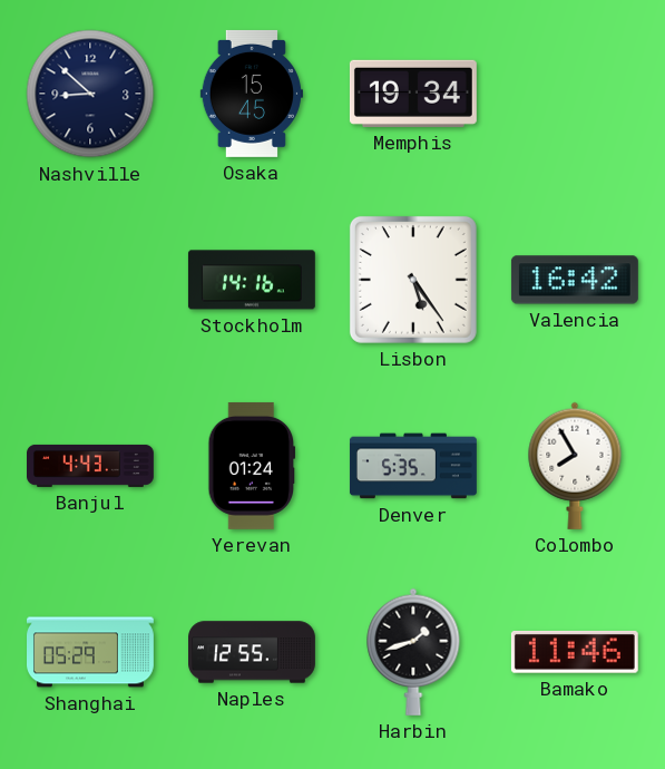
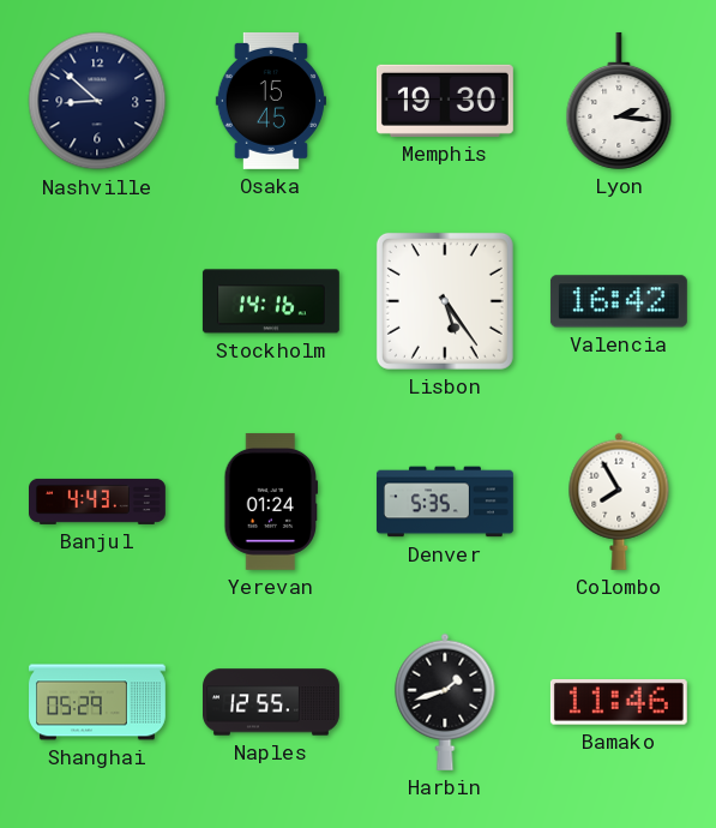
Memphis: 19:34 -> 19:30
Lyon: none -> 2:16
